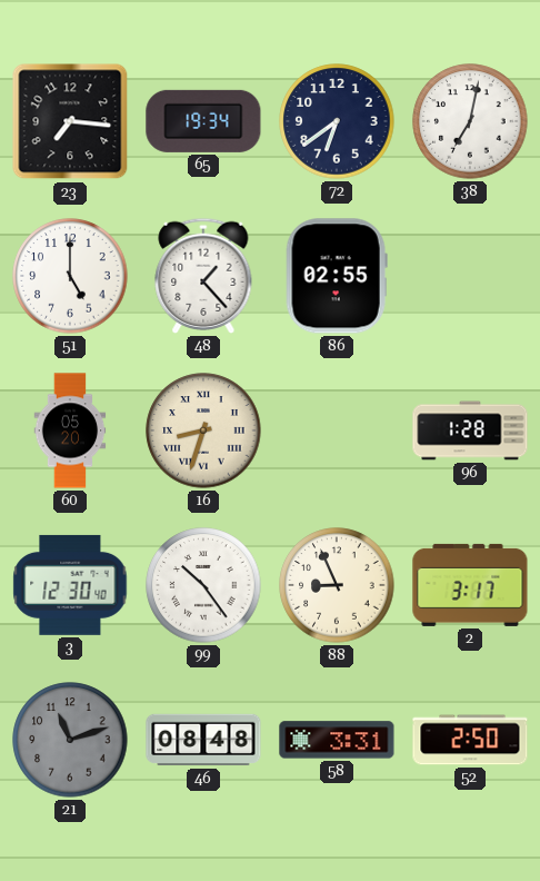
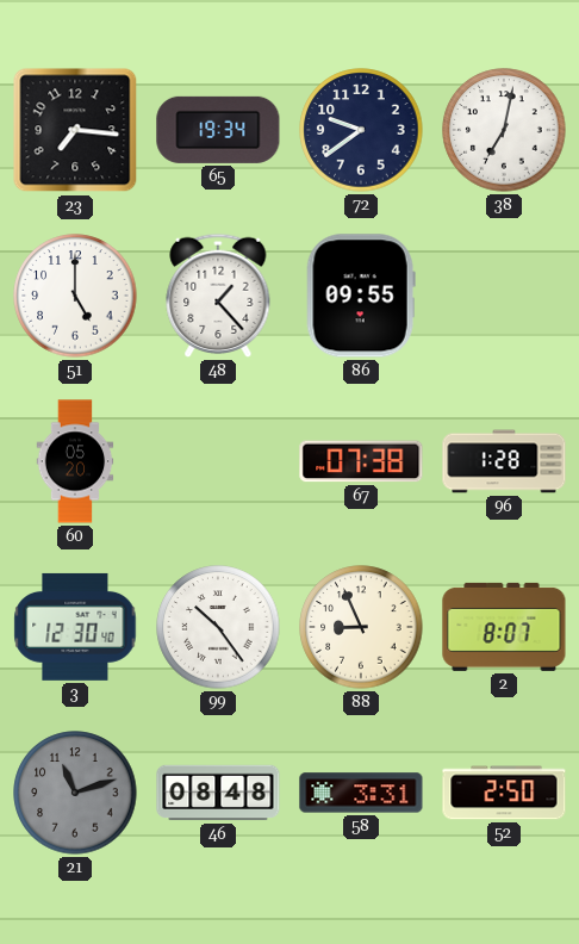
72: 6:39 -> 9:39
86: 02:55 -> 09:55
16: 8:33 -> none
67: none -> 07:38
2: 3:17 -> 8:07
